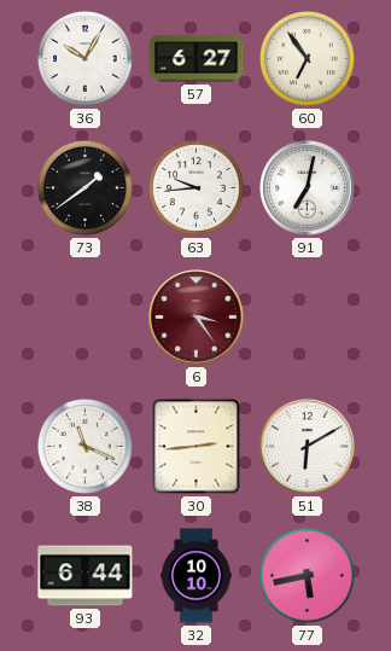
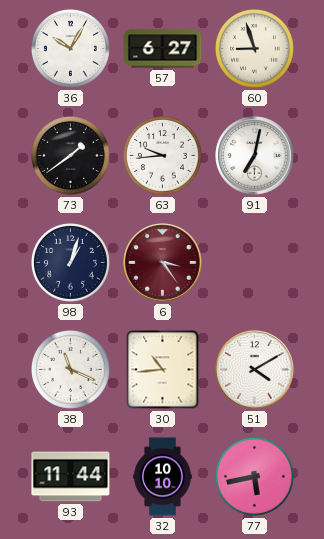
60: 6:54 -> 8:57
98: none -> 1:03
30: 2:44 -> 10:44
51: 6:10 -> 4:10
93: 6:44 -> 11:44
